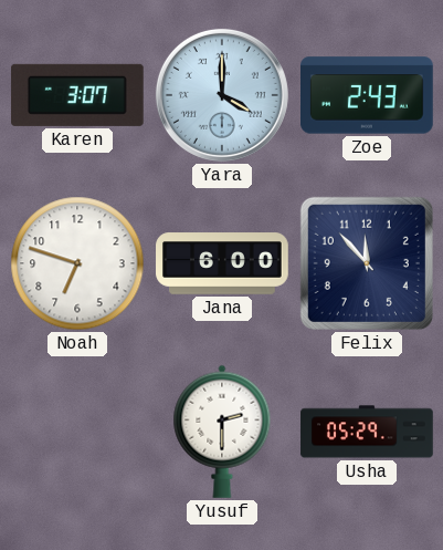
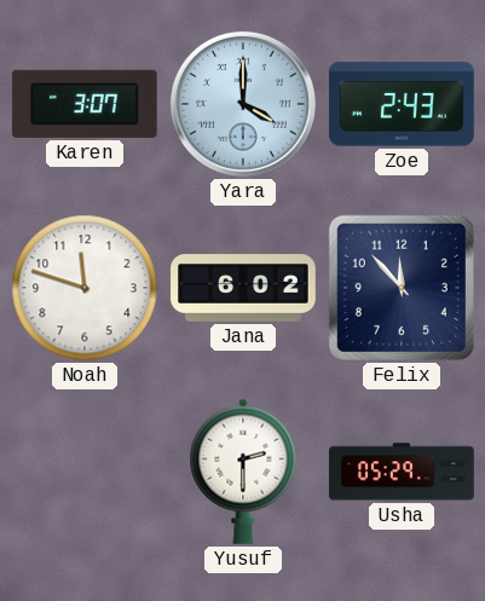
Noah: 6:48 -> 11:48
Jana: 6:00 -> 6:02
